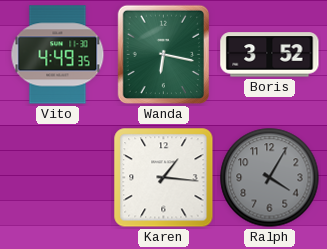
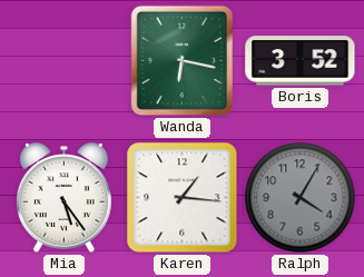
Vito: 4:49 -> none
Mia: none -> 5:24
